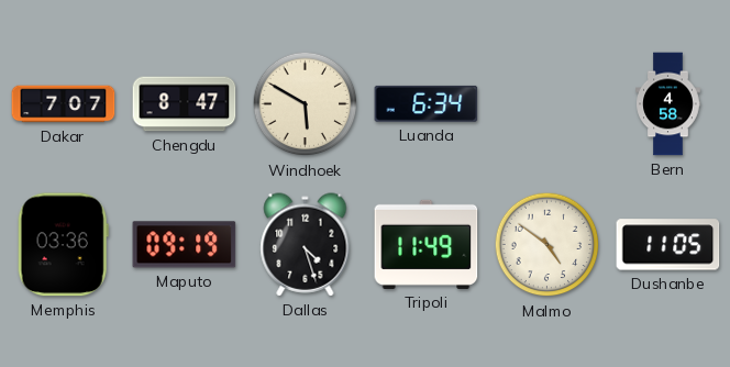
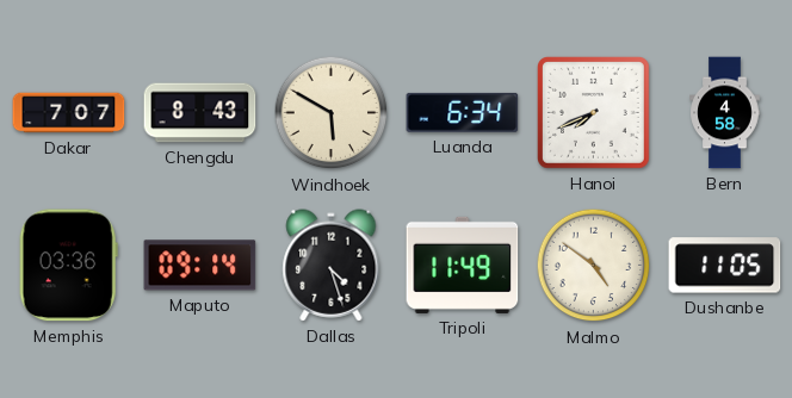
Chengdu: 8:47 -> 8:43
Hanoi: none -> 7:41
Maputo: 09:19 -> 09:14
